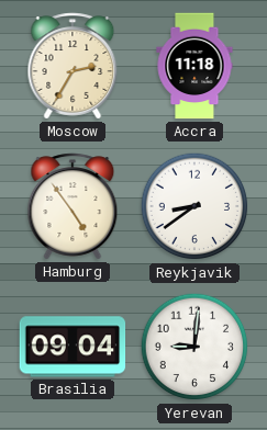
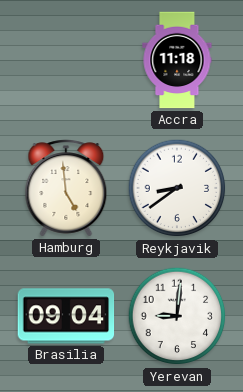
Moscow: 2:35 -> none
Hamburg: 4:54 -> 4:59
